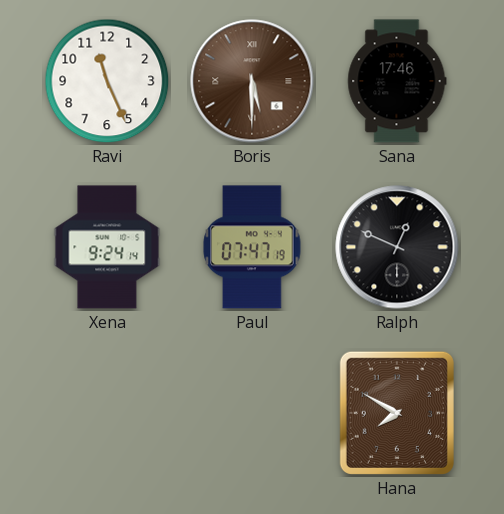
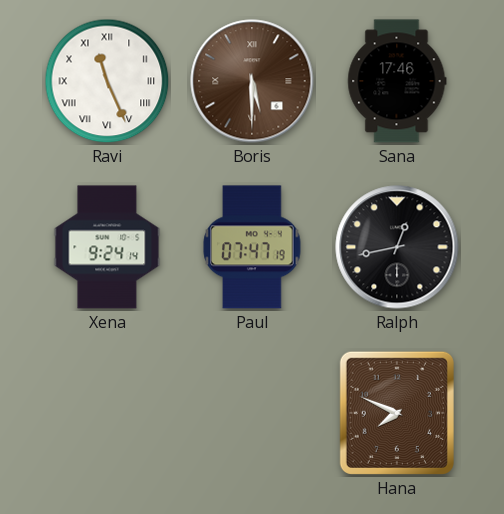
Ravi numerals: Arabic -> Roman
Ralph: 12:49 -> 12:43
Hana: 7:50 -> 7:49
